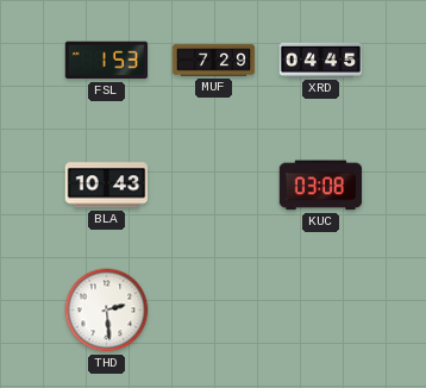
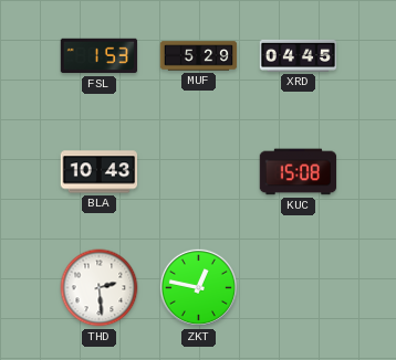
MUF: 7:29 -> 5:29
KUC: 03:08 -> 15:08
ZKT: none -> 12:47
